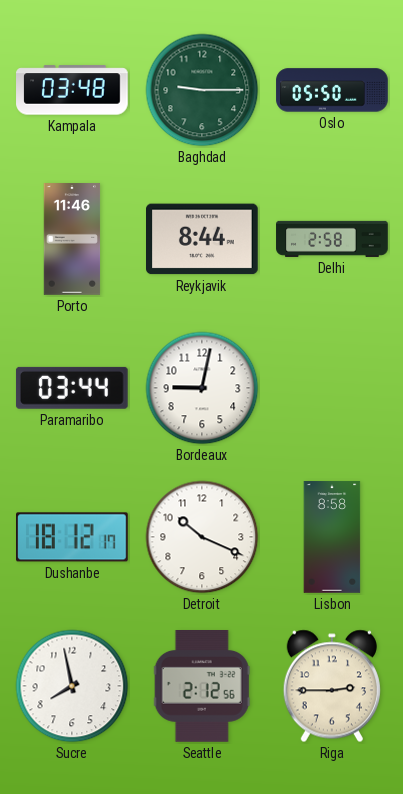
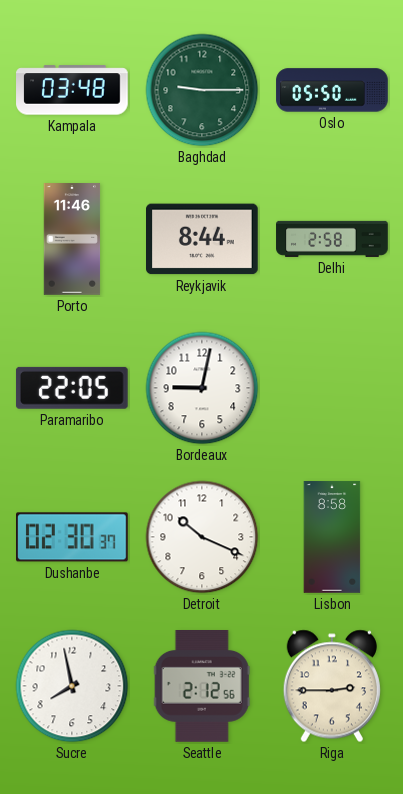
Paramaribo: 03:44 -> 22:05
Dushanbe: 18:12 -> 02:30
